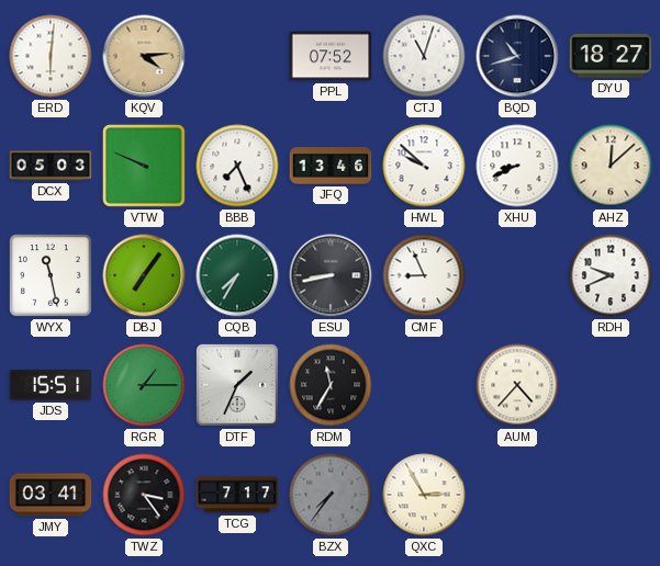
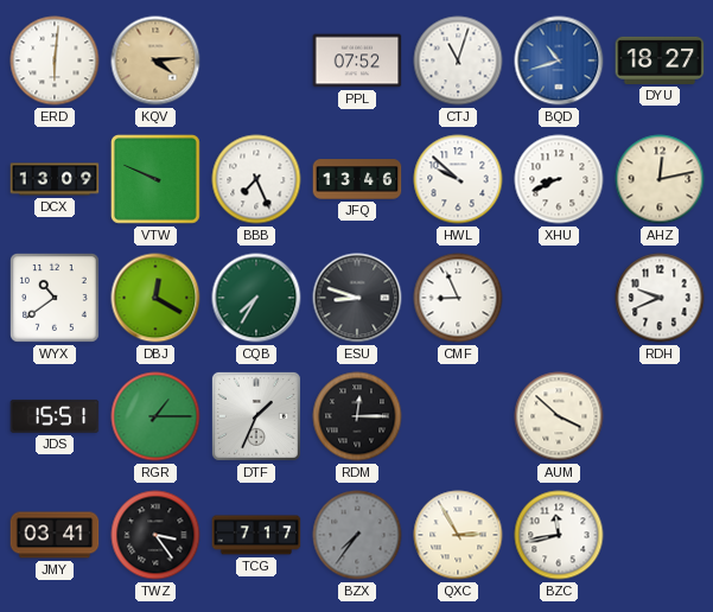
BQD dial: navy -> blue
DCX: 05:03 -> 13:09
AHZ: 12:08 -> 12:13
WYX: 11:28 -> 10:39
DBJ: 7:06 -> 12:20
ESU: 8:43 -> 8:48
RDM: 11:35 -> 12:15
AUM: 4:37 -> 3:52
BZC: none -> 11:43
